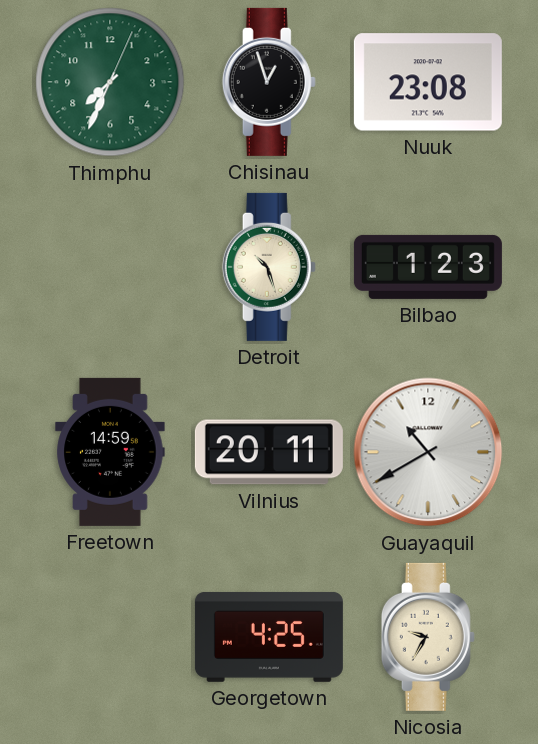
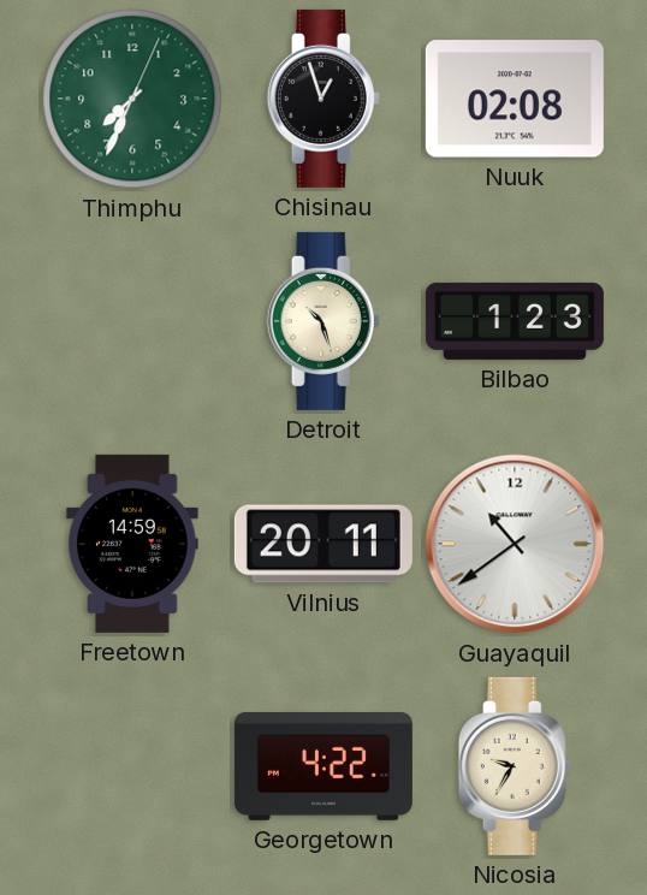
Nuuk: 23:08 -> 02:08
Guayaquil: 10:40 -> 10:39
Georgetown: 4:25 -> 4:22
